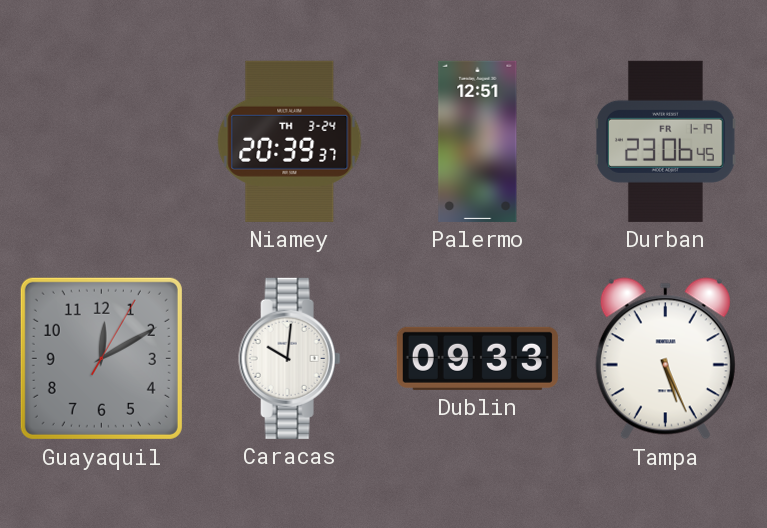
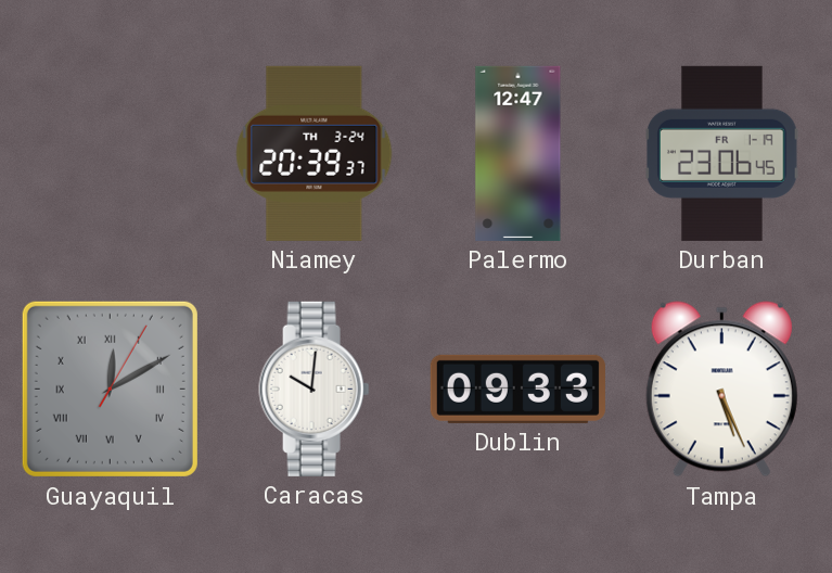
Palermo: 12:51 -> 12:47
Guayaquil numerals: Arabic -> Roman
